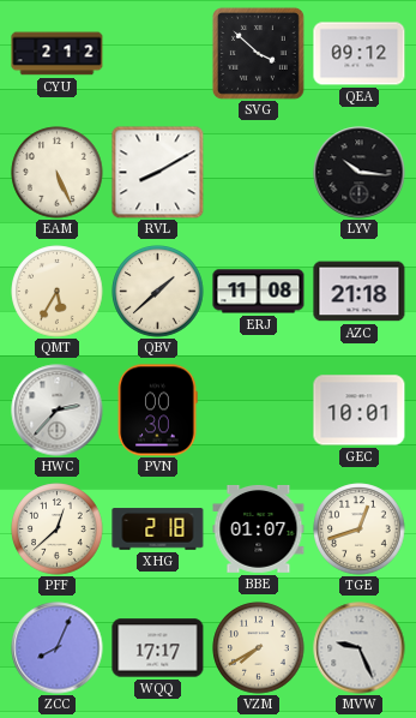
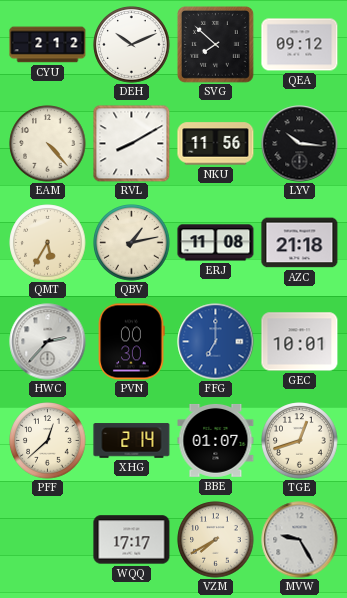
DEH: none -> 10:11
SVG: 3:52 -> 7:52
EAM: 5:26 -> 4:23
NKU: none -> 11:56
QBV: 1:38 -> 1:13
FFG: none -> 7:00
XHG: 2:18 -> 2:14
ZCC: 8:04 -> none
MVW: 9:26 -> 9:25
